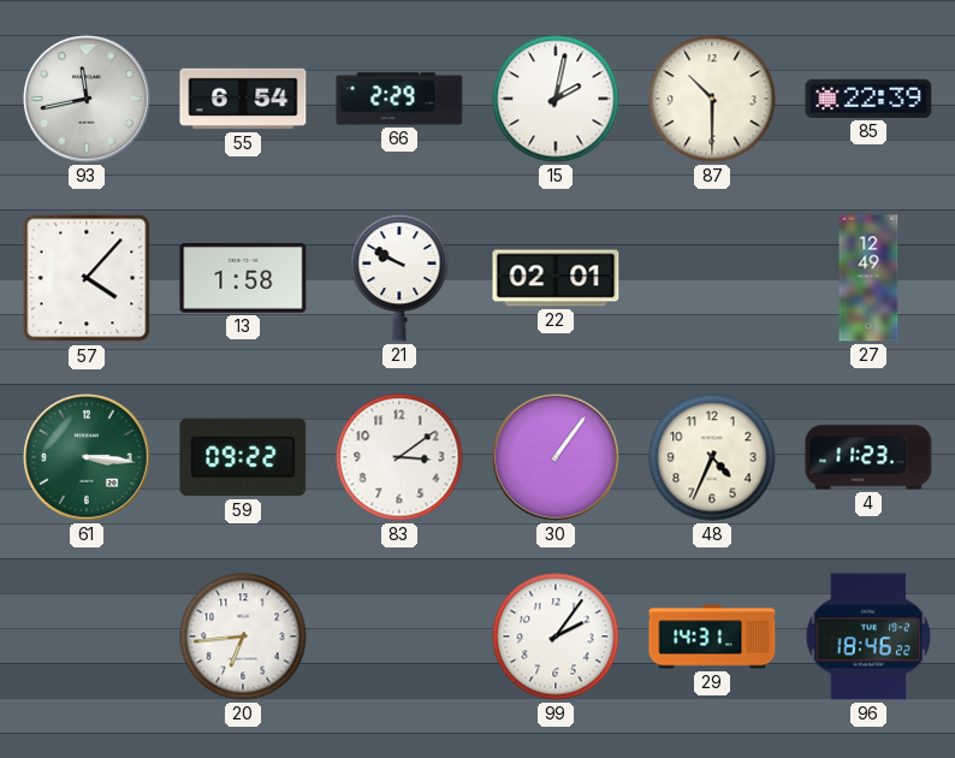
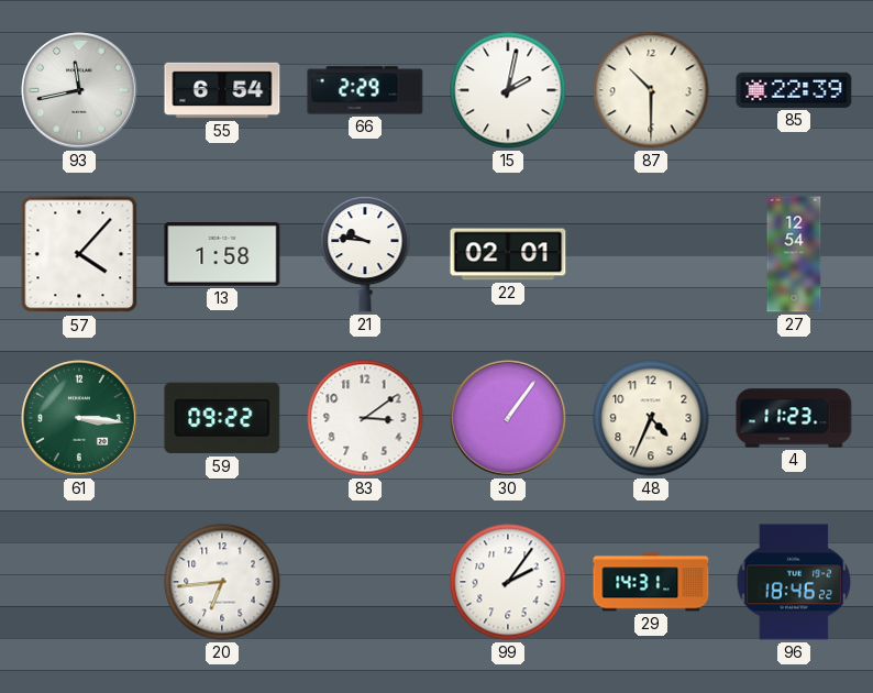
21: 9:50 -> 9:46
27: 12:49 -> 12:54
